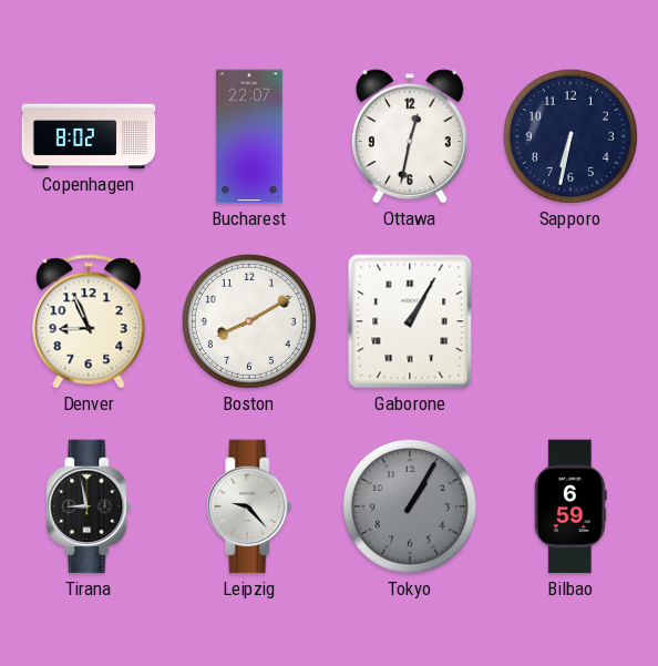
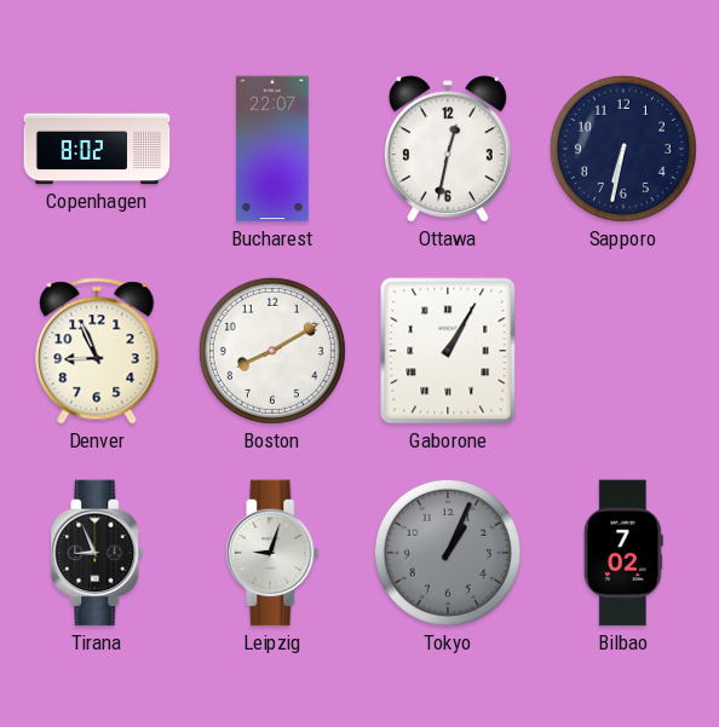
Tirana: 8:58 -> 8:56
Leipzig: 9:23 -> 9:03
Tokyo: 1:05 -> 1:04
Bilbao: 6:59 -> 7:02
